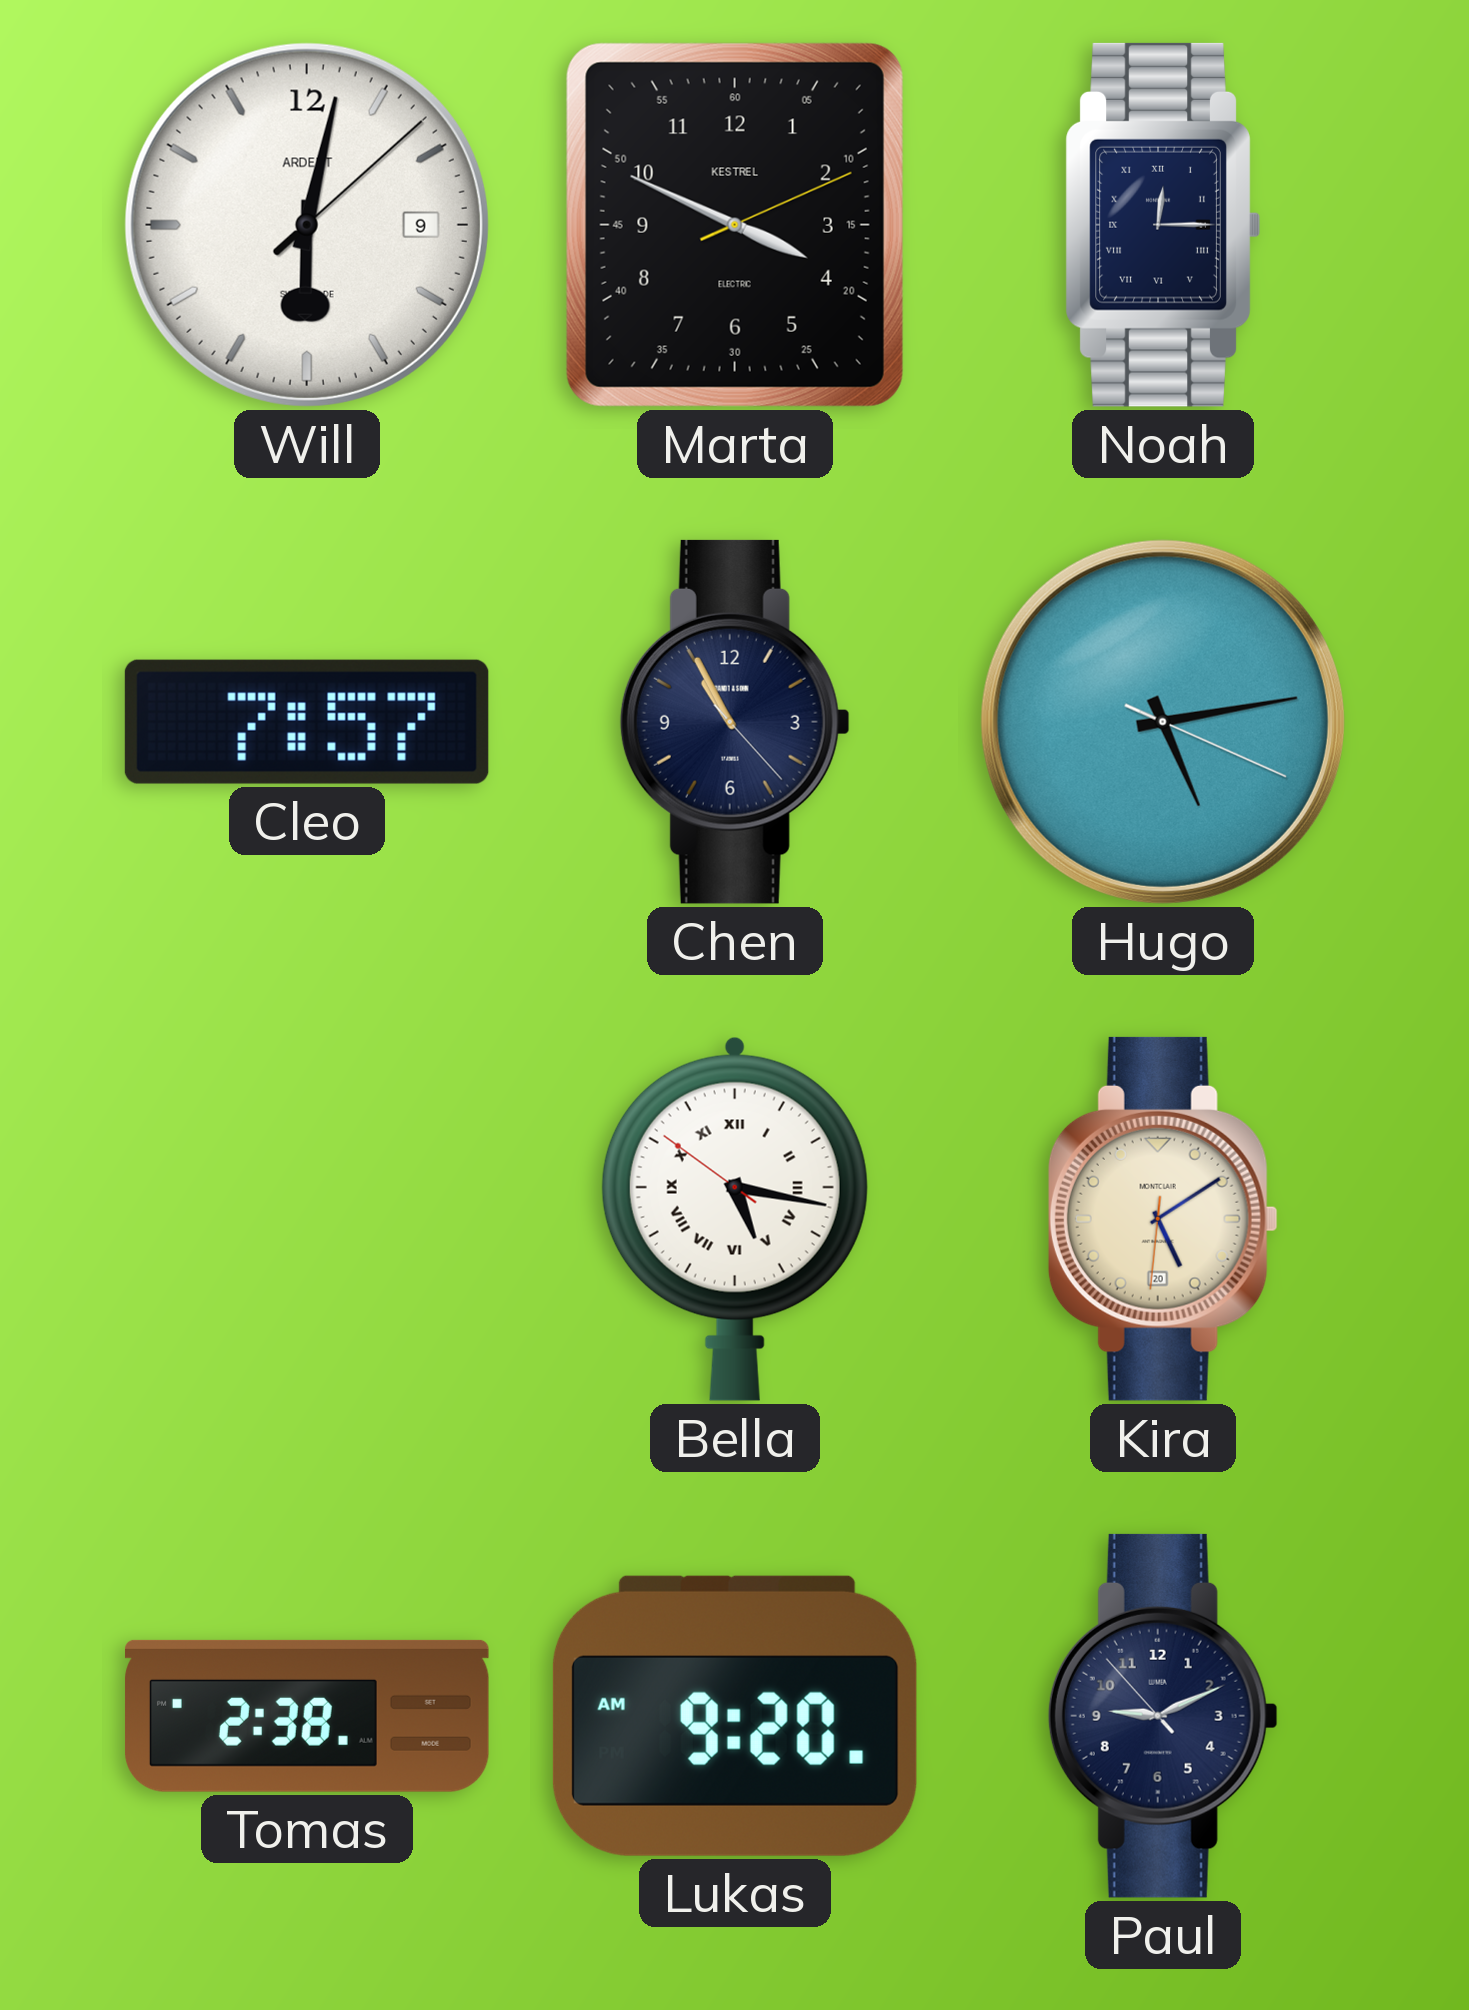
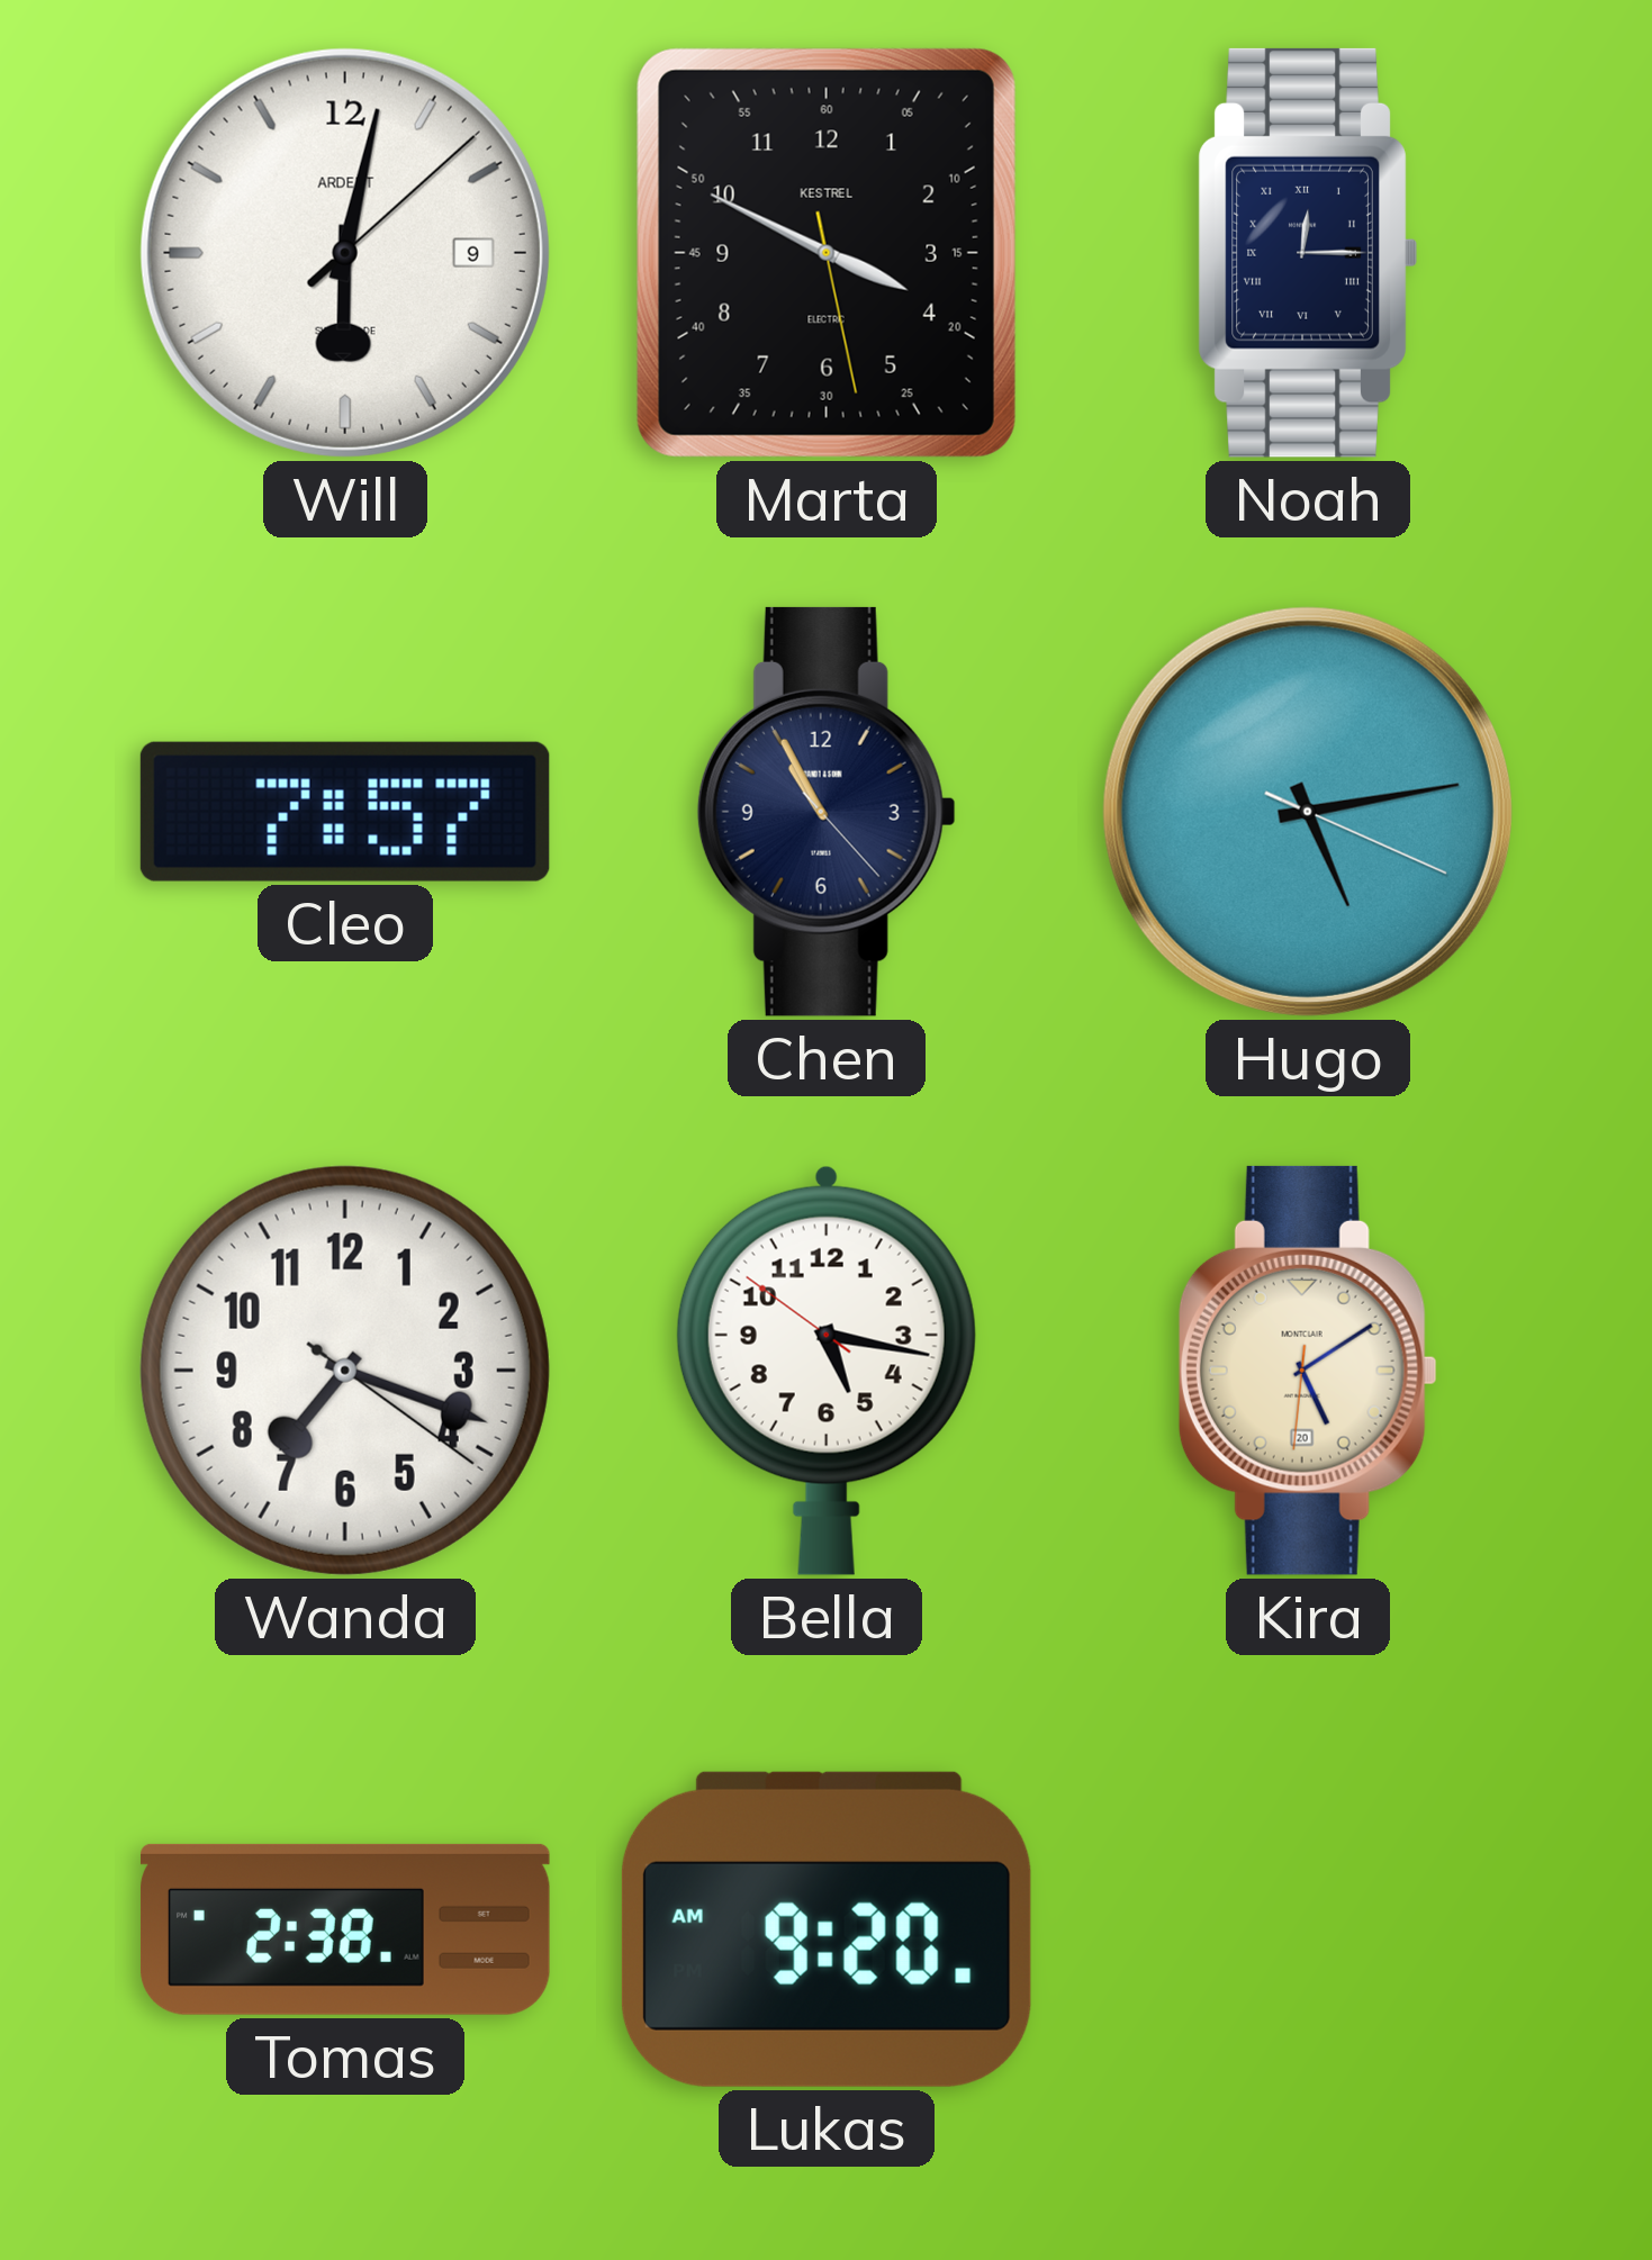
Marta: 3:49:11 -> 3:49:28
Wanda: none -> 7:18
Bella numerals: Roman -> Arabic
Paul: 9:10 -> none
